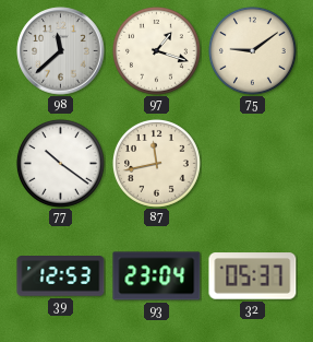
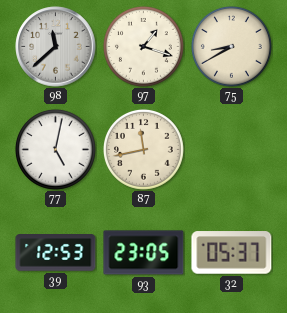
75: 9:09 -> 8:40
77: 10:21 -> 5:02
93: 23:04 -> 23:05
